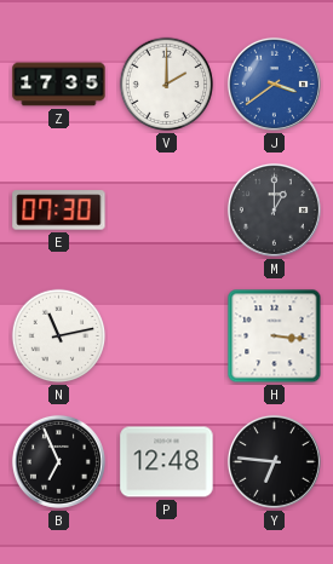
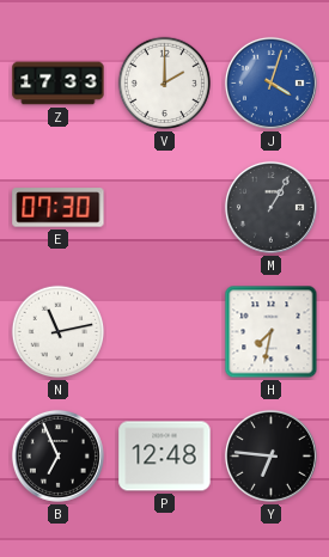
Z: 17:35 -> 17:33
J: 3:39 -> 4:03
M: 1:00 -> 1:05
H: 3:16 -> 7:32
